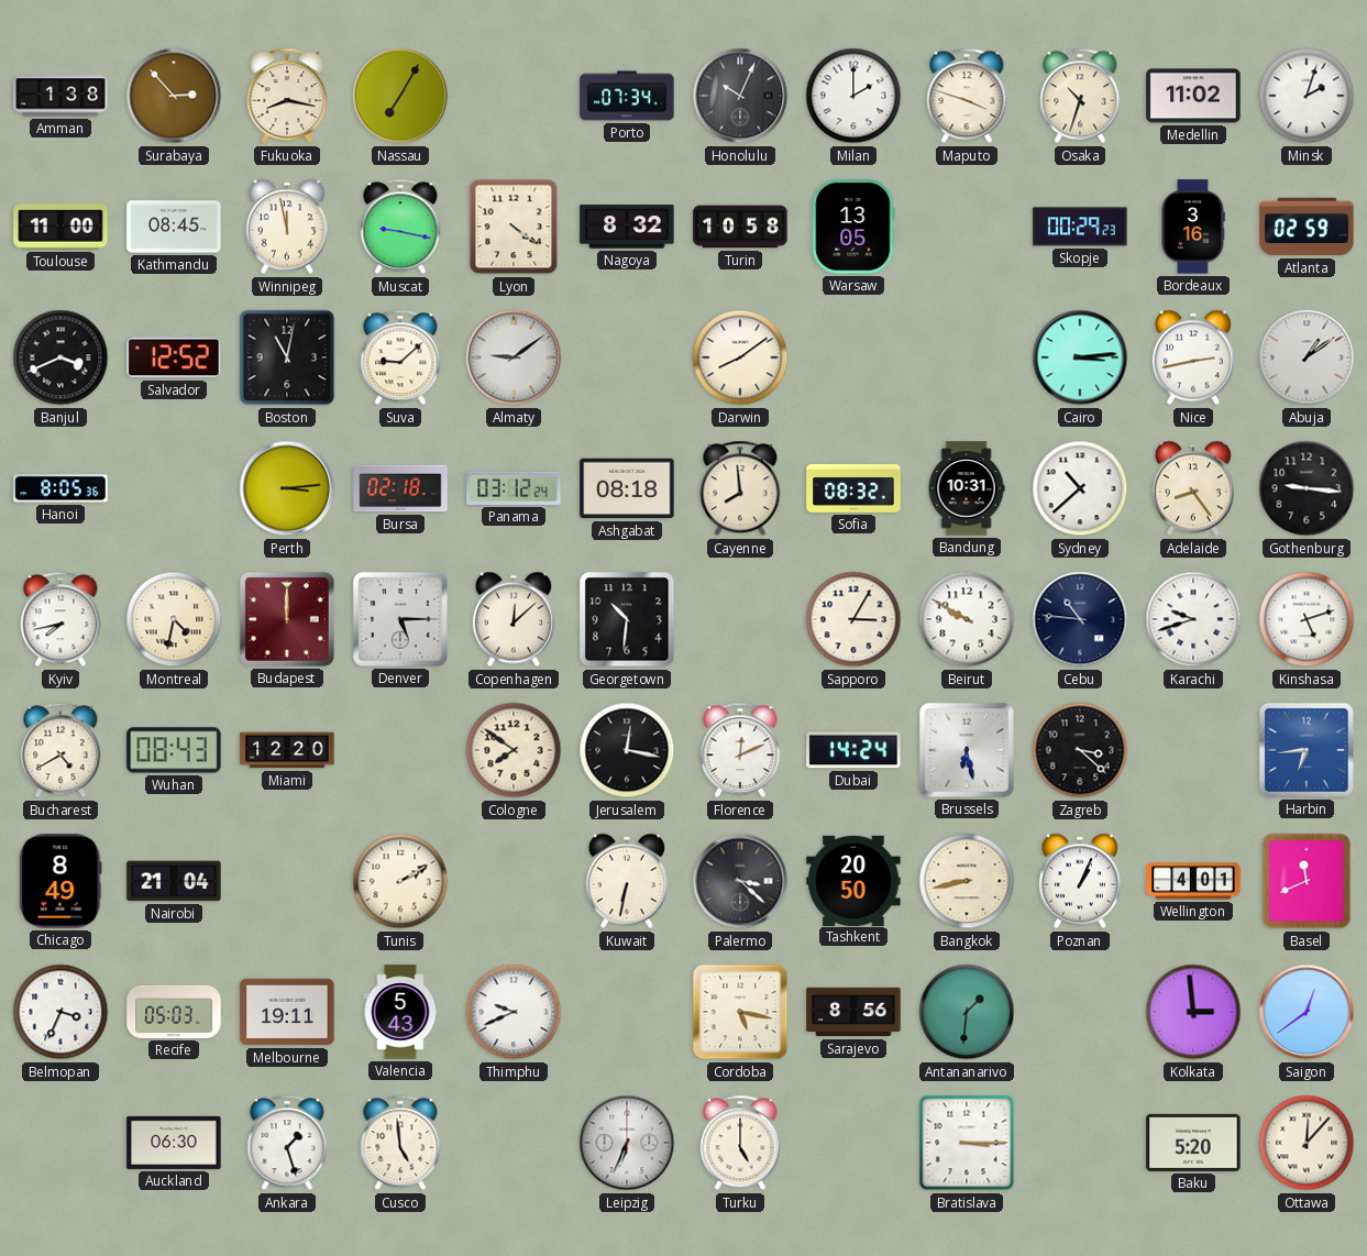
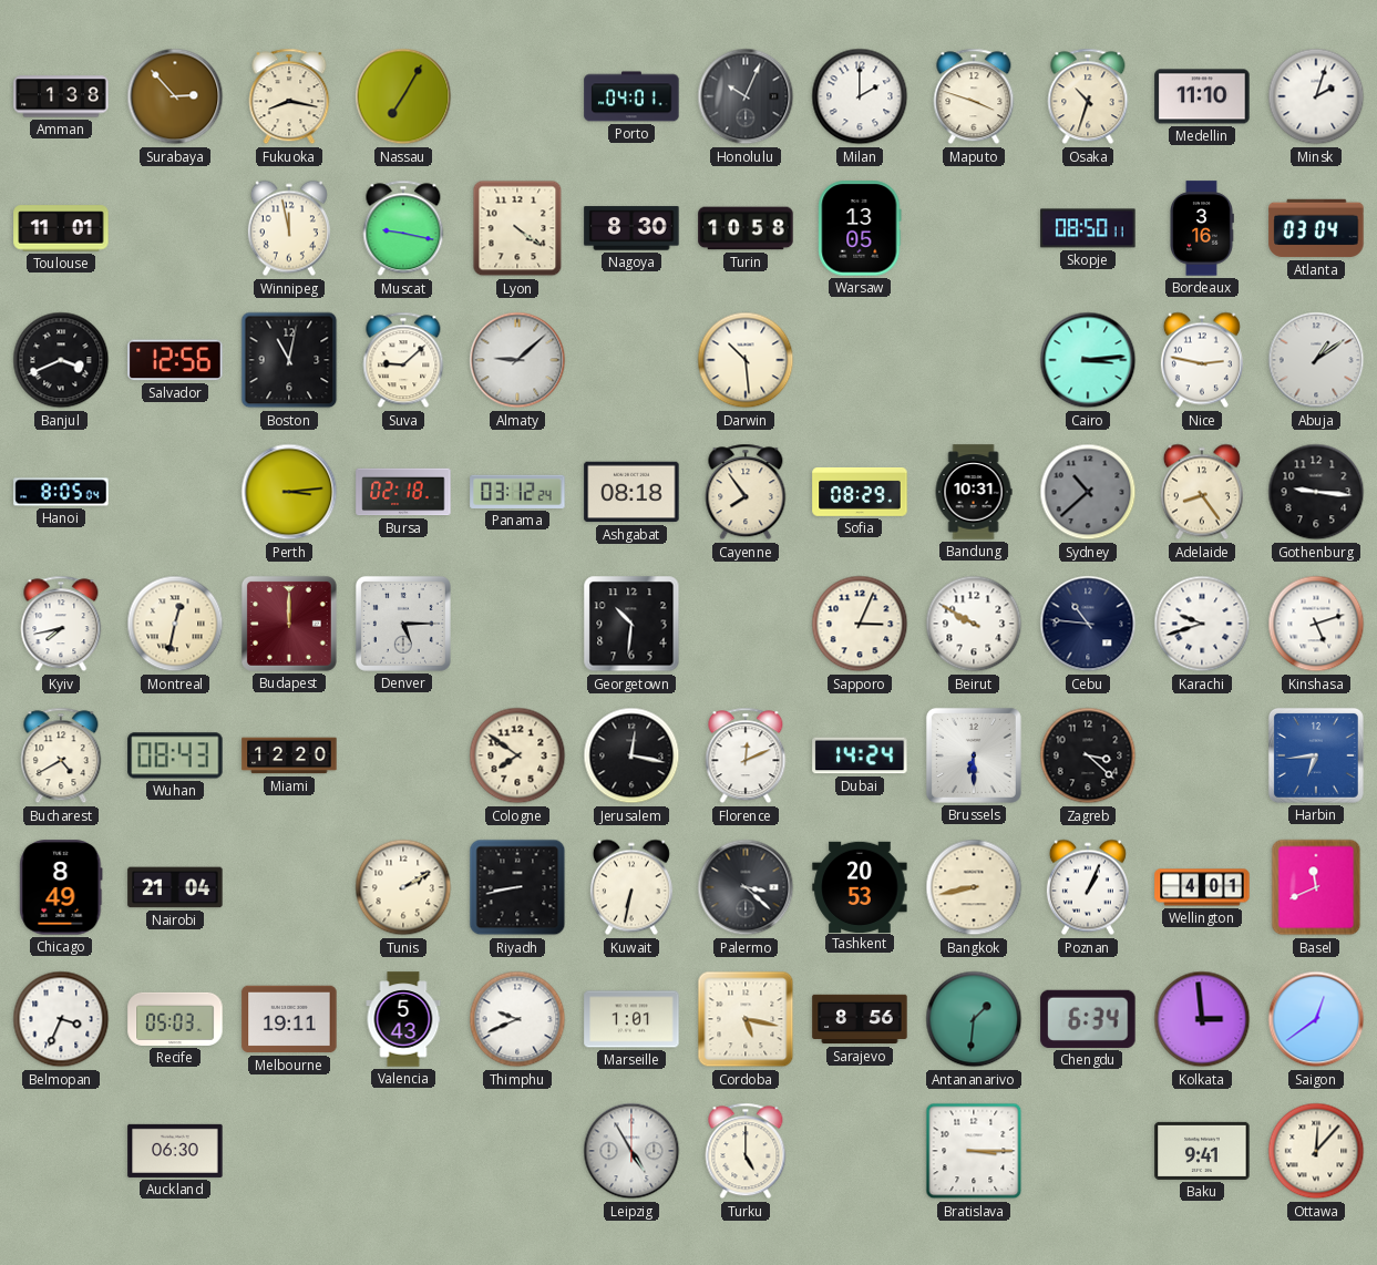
Porto: 07:34 -> 04:01
Medellin: 11:02 -> 11:10
Toulouse: 11:00 -> 11:01
Kathmandu: 08:45 -> none
Nagoya: 8:32 -> 8:30
Skopje: 00:29 -> 08:50
Atlanta: 02:59 -> 03:04
Salvador: 12:52 -> 12:56
Almaty: 9:09 -> 9:08
Darwin: 8:09 -> 10:29
Nice: 2:43 -> 2:47
Hanoi: 8:05:36 -> 8:05:04
Cayenne: 7:59 -> 7:54
Sofia: 08:32 -> 08:29
Sydney dial: white -> grey
Montreal: 4:32 -> 12:32
Copenhagen: 12:08 -> none
Sapporo: 3:05 -> 3:04
Brussels: 6:28 -> 6:30
Riyadh: none -> 8:43
Tashkent: 20:50 -> 20:53
Marseille: none -> 1:01
Chengdu: none -> 6:34
Ankara: 1:27 -> none
Cusco: 4:59 -> none
Leipzig: 6:34 -> 4:55
Baku: 5:20 -> 9:41
